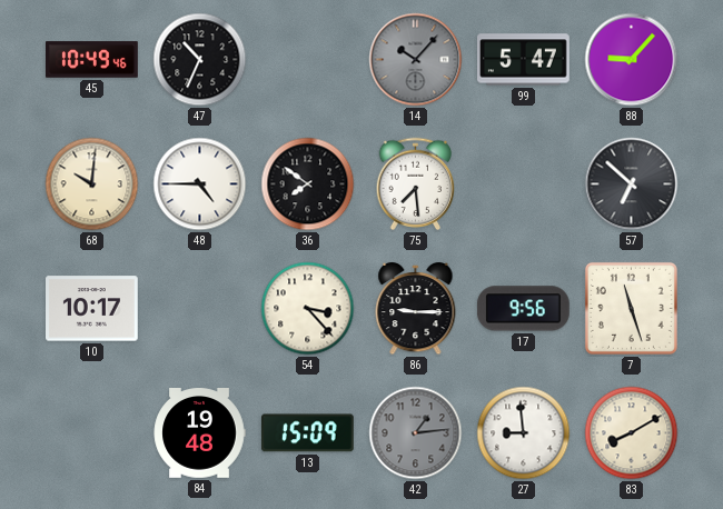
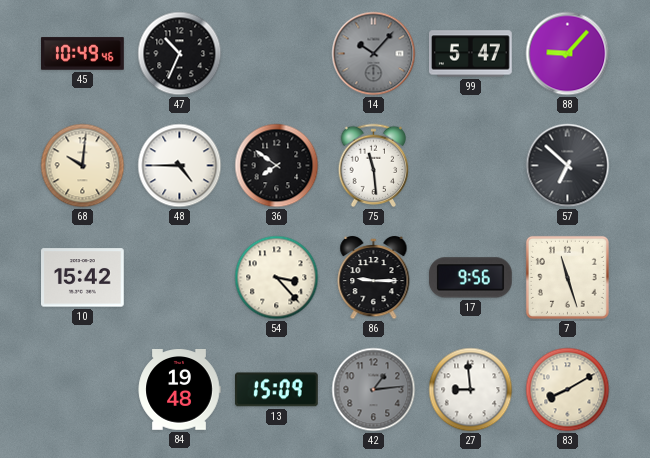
75: 7:29 -> 11:29
10: 10:17 -> 15:42
